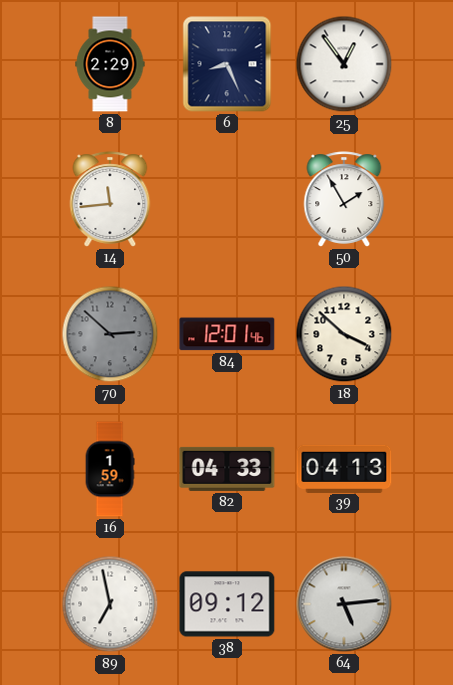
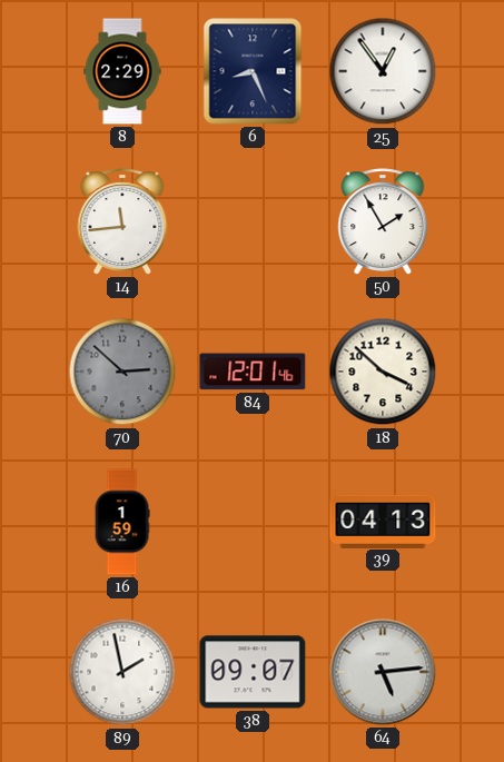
82: 04:33 -> none
89: 6:58 -> 1:58
38: 09:12 -> 09:07
